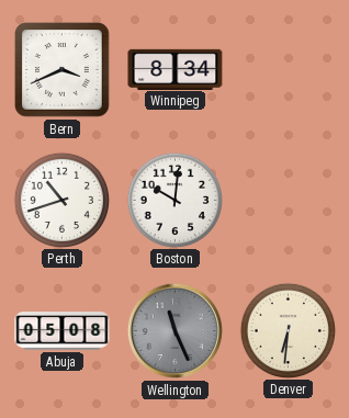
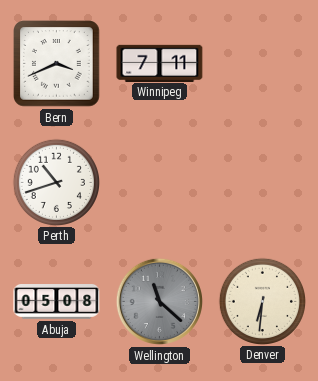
Winnipeg: 8:34 -> 7:11
Boston: 10:01 -> none
Wellington: 11:26 -> 11:22
